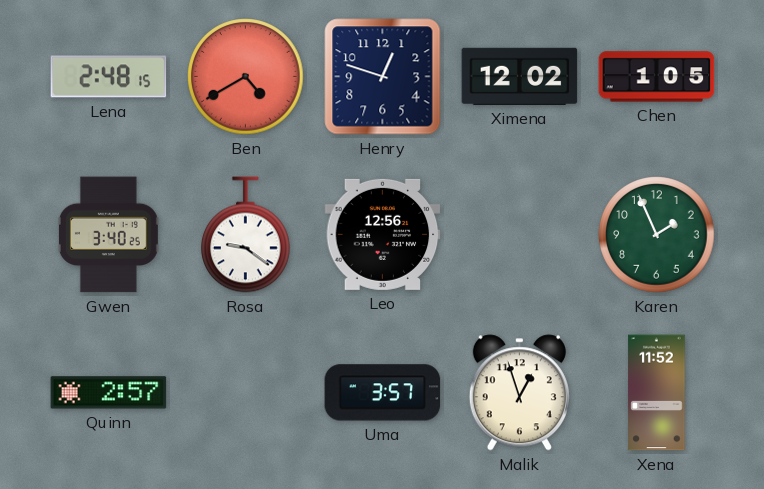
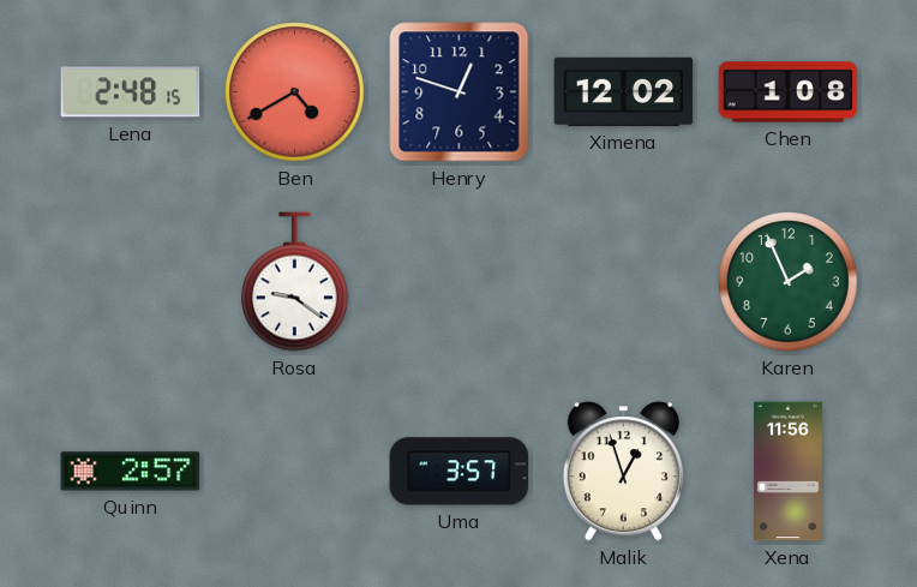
Chen: 1:05 -> 1:08
Gwen: 3:40 -> none
Leo: 12:56 -> none
Xena: 11:52 -> 11:56
